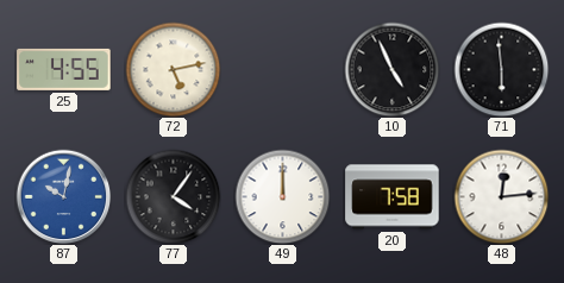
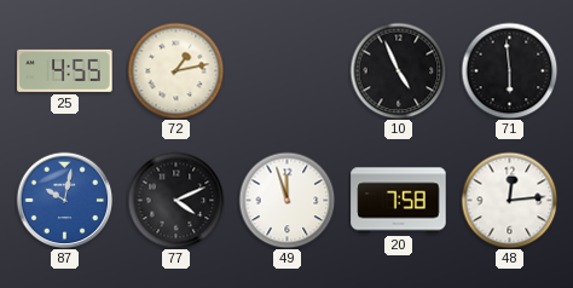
72: 5:13 -> 1:13
77: 4:06 -> 4:11
49: 12:00 -> 11:57
